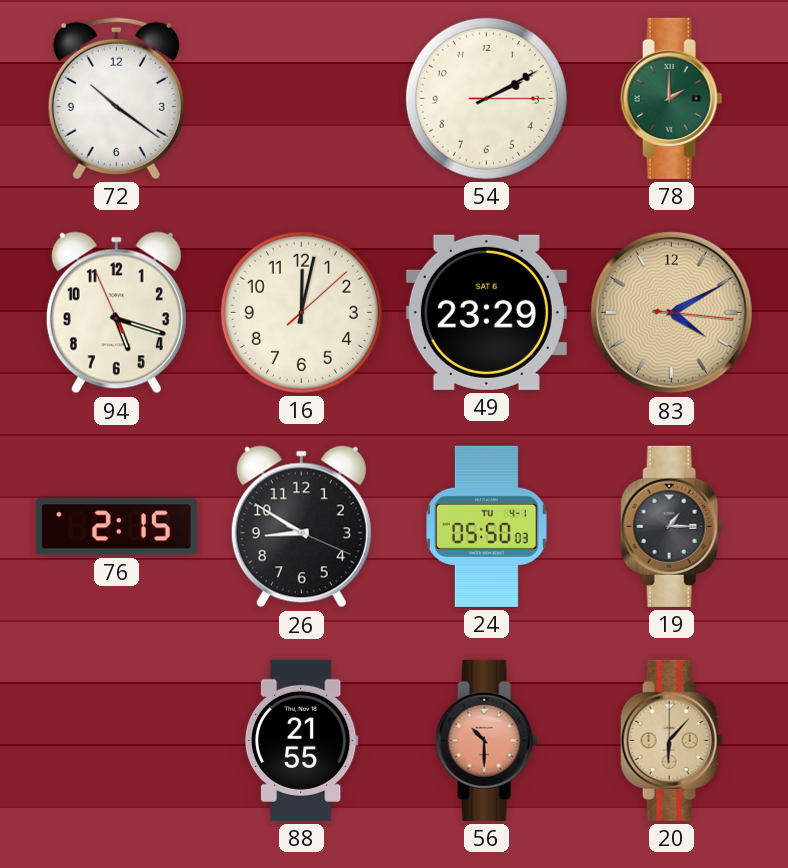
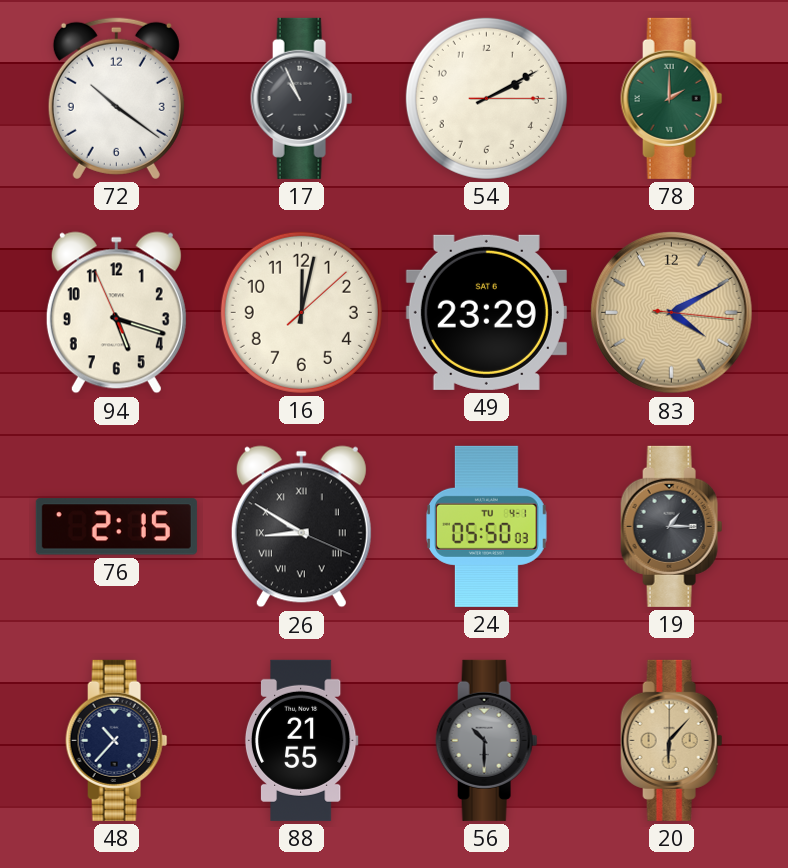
17: none -> 10:56
26 numerals: Arabic -> Roman
48: none -> 10:37
56 dial: salmon -> grey
